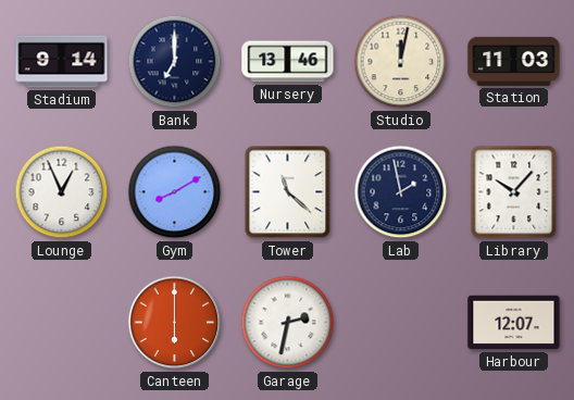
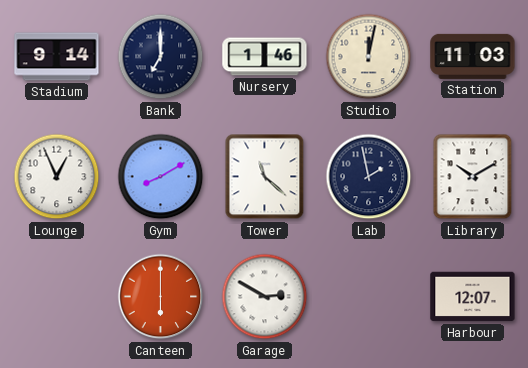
Nursery: 13:46 -> 1:46
Library: 10:07 -> 10:10
Garage: 2:32 -> 2:50
